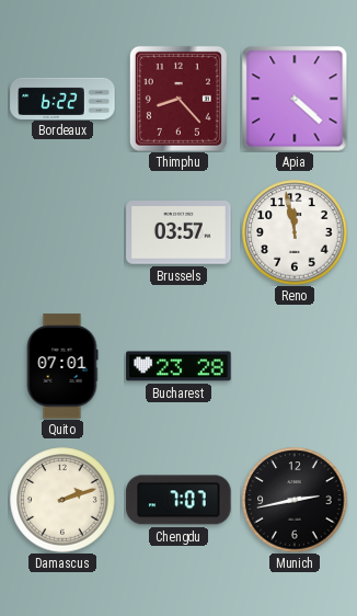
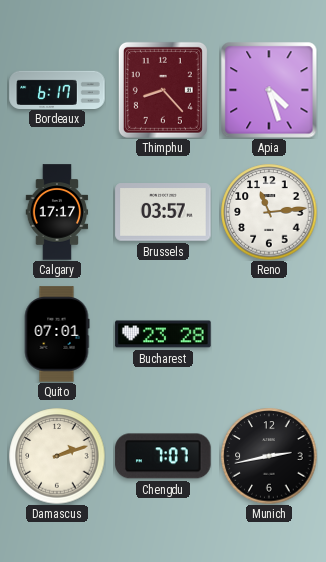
Bordeaux: 6:22 -> 6:17
Apia: 4:22 -> 4:27
Calgary: none -> 17:17
Reno: 11:58 -> 11:14
